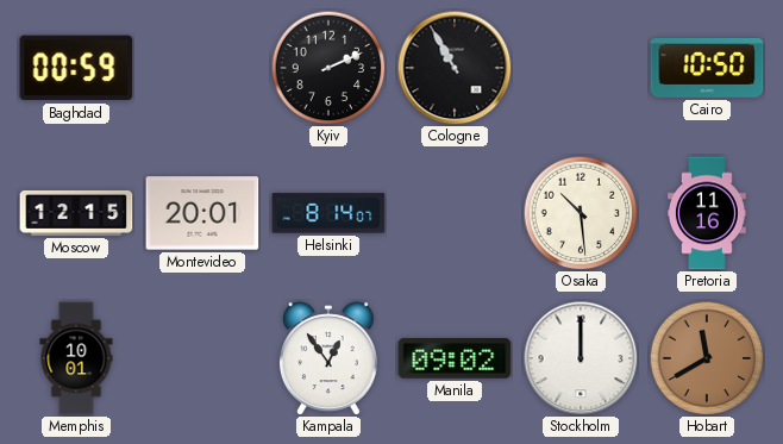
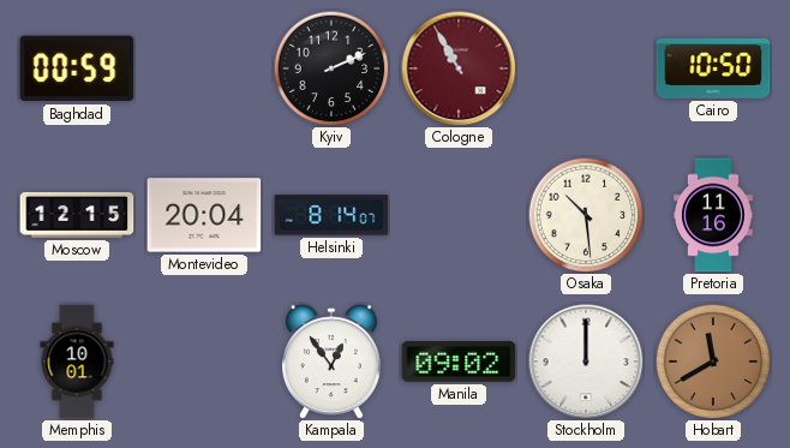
Cologne dial: black -> burgundy
Montevideo: 20:01 -> 20:04
